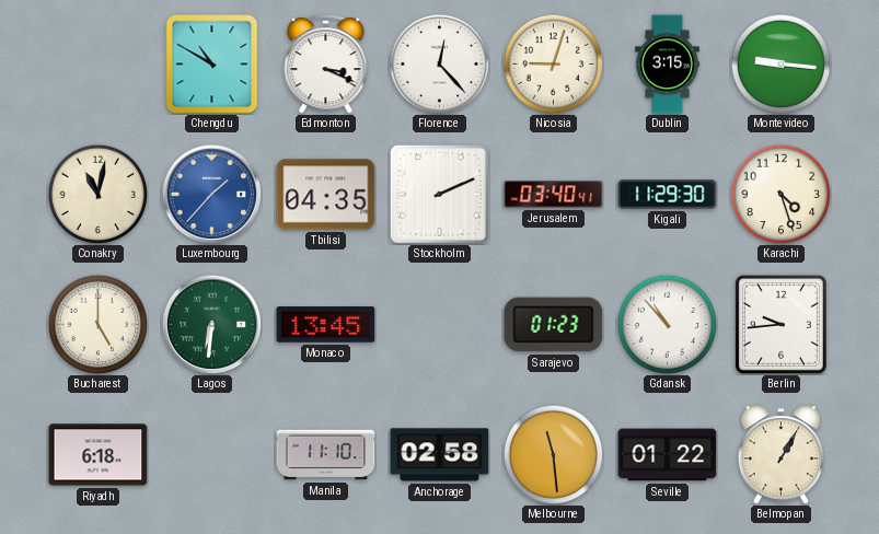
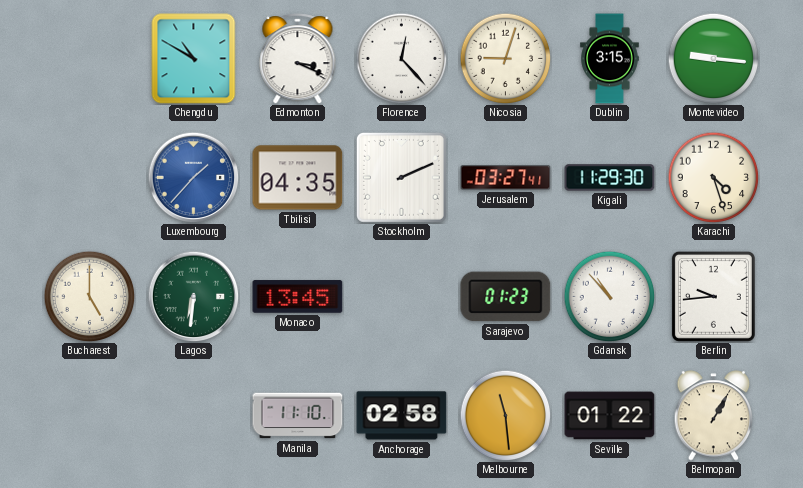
Conakry: 11:02 -> none
Jerusalem: 03:40 -> 03:27
Riyadh: 6:18 -> none
